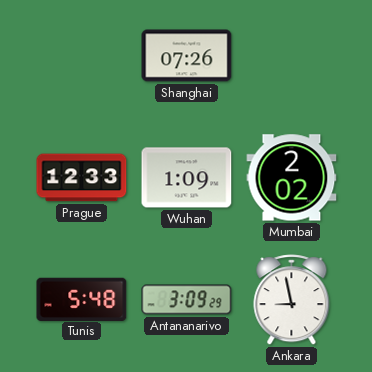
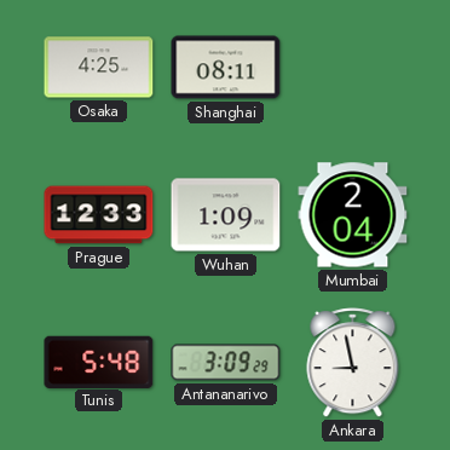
Osaka: none -> 4:25
Shanghai: 07:26 -> 08:11
Mumbai: 2:02 -> 2:04
